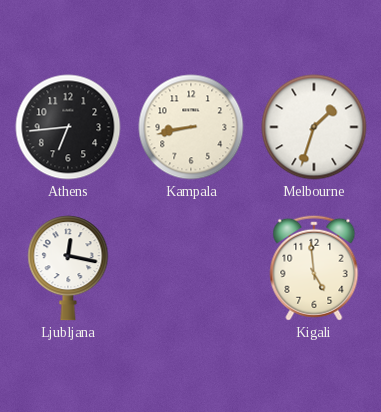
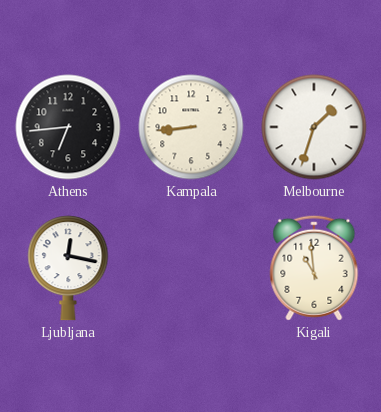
Kampala: 8:43 -> 8:44
Kigali: 4:59 -> 10:59
